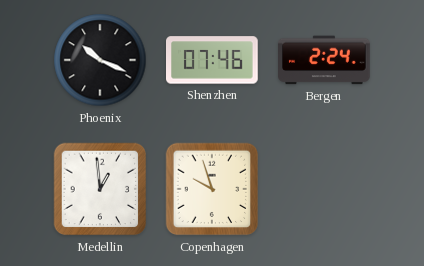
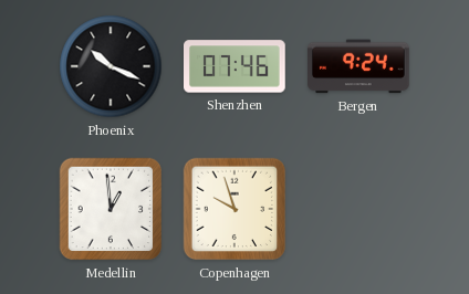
Bergen: 2:24 -> 9:24
